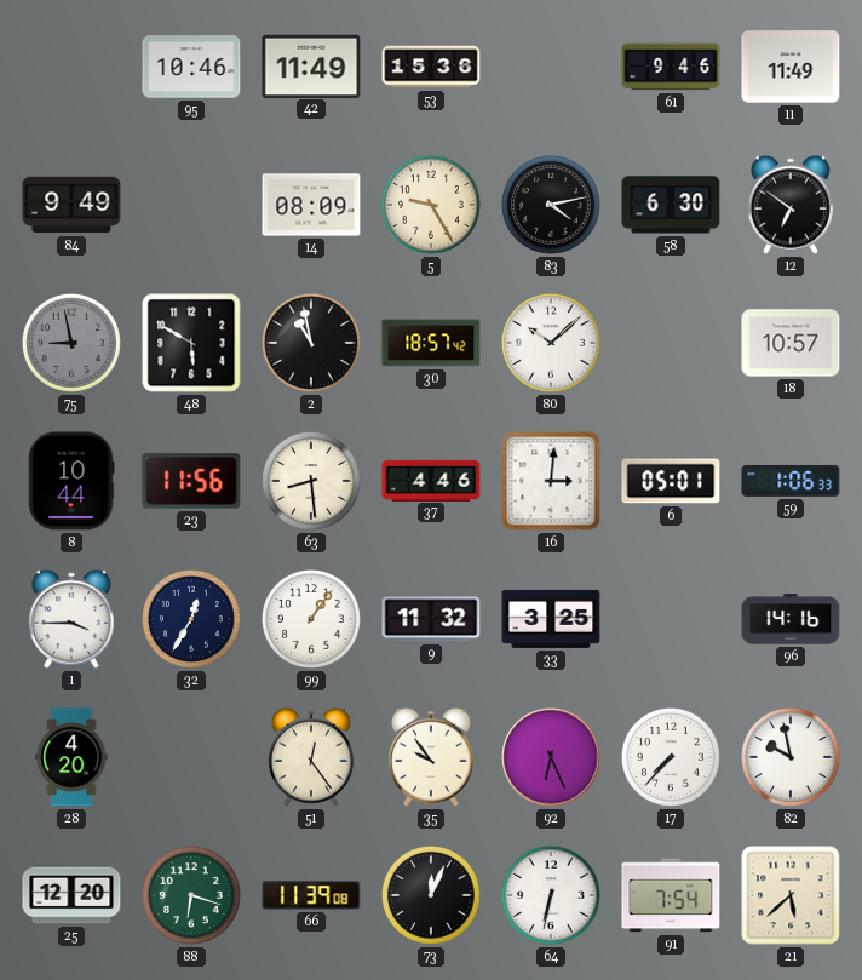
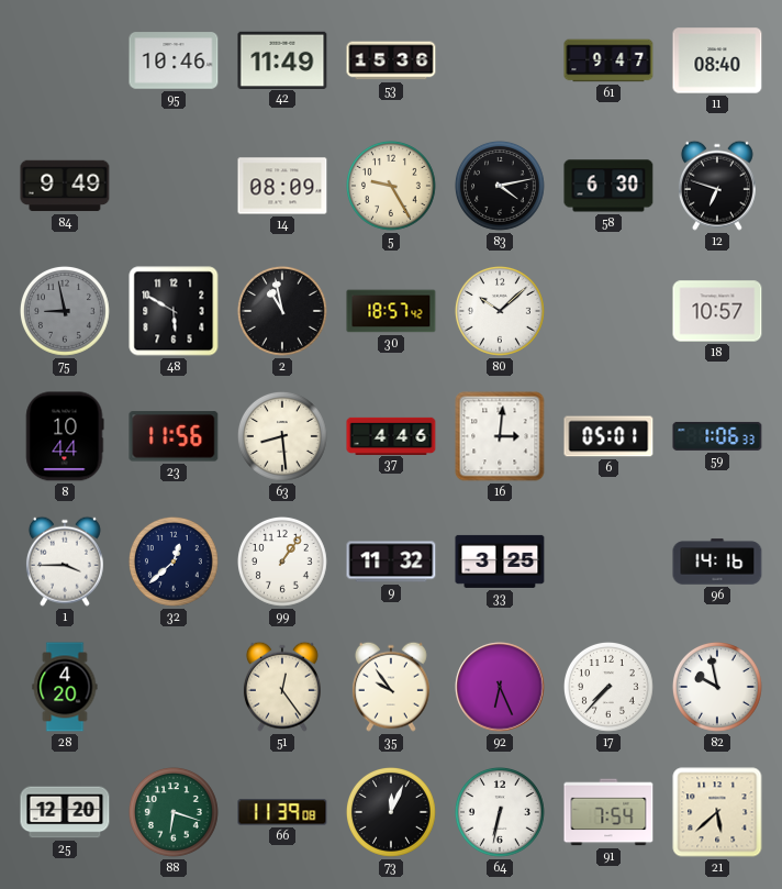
61: 9:46 -> 9:47
11: 11:49 -> 08:40
12: 6:51 -> 6:48
32: 12:35 -> 12:38
